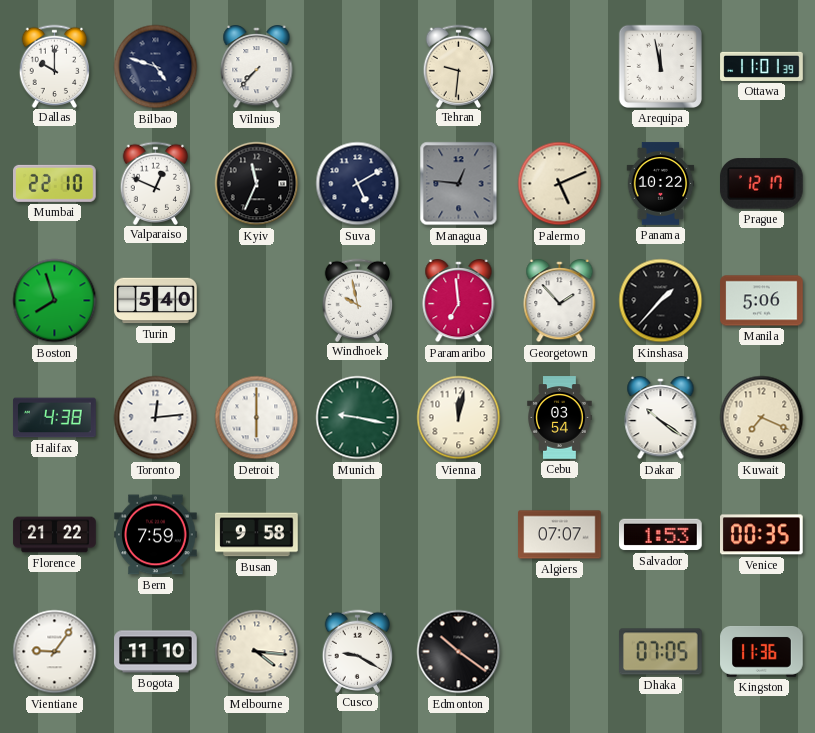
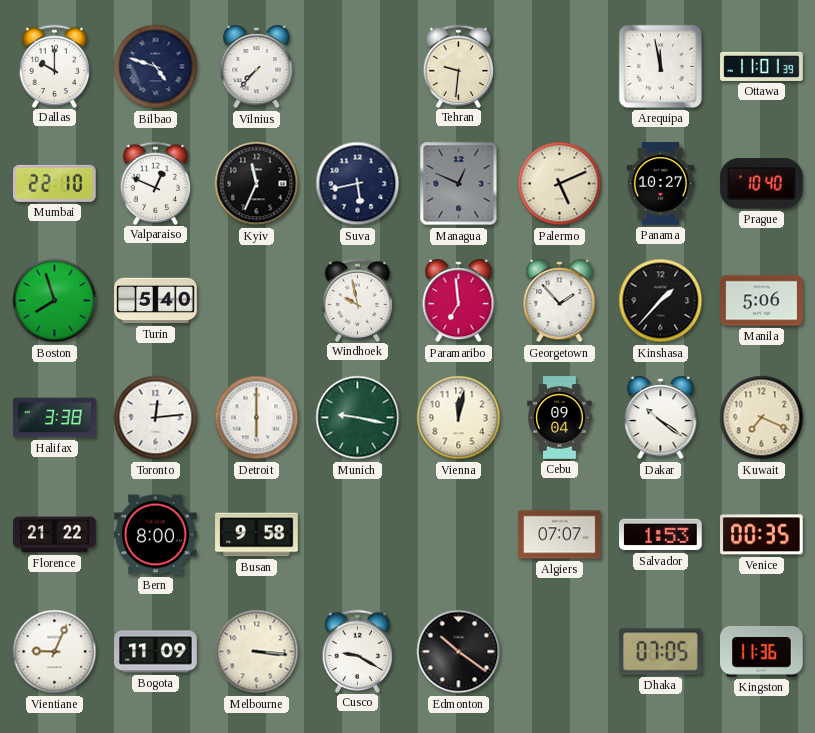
Suva: 5:10 -> 5:43
Managua: 12:46 -> 12:49
Panama: 10:22 -> 10:27
Prague: 12:17 -> 10:40
Halifax: 4:38 -> 3:38
Cebu: 03:54 -> 09:04
Bern: 7:59 -> 8:00
Vientiane: 9:06 -> 9:04
Bogota: 11:10 -> 11:09
Melbourne: 4:16 -> 3:16
